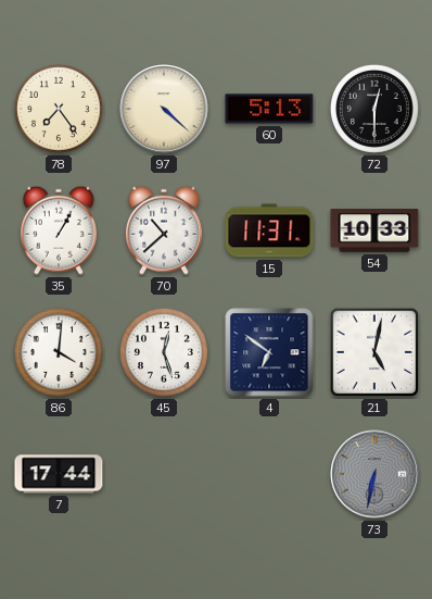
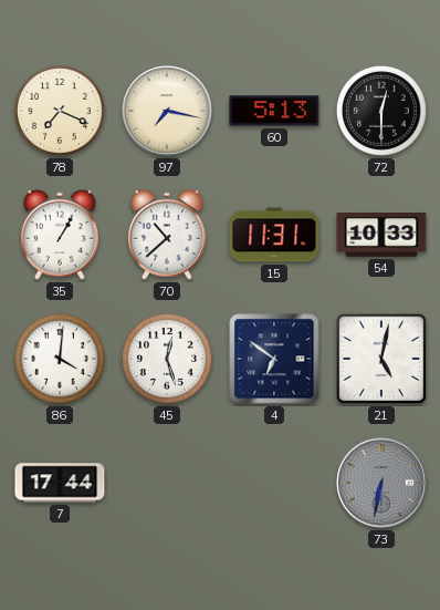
78: 7:24 -> 7:19
97: 4:22 -> 7:17
